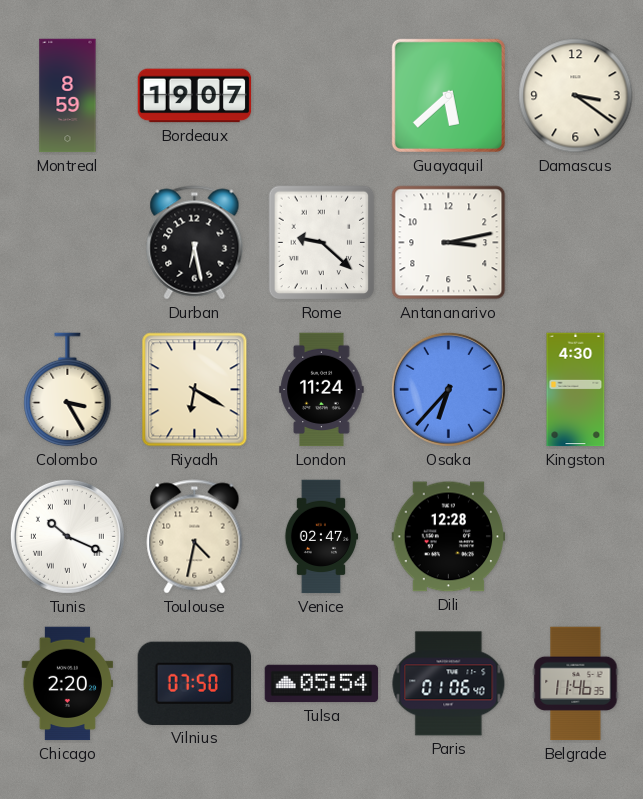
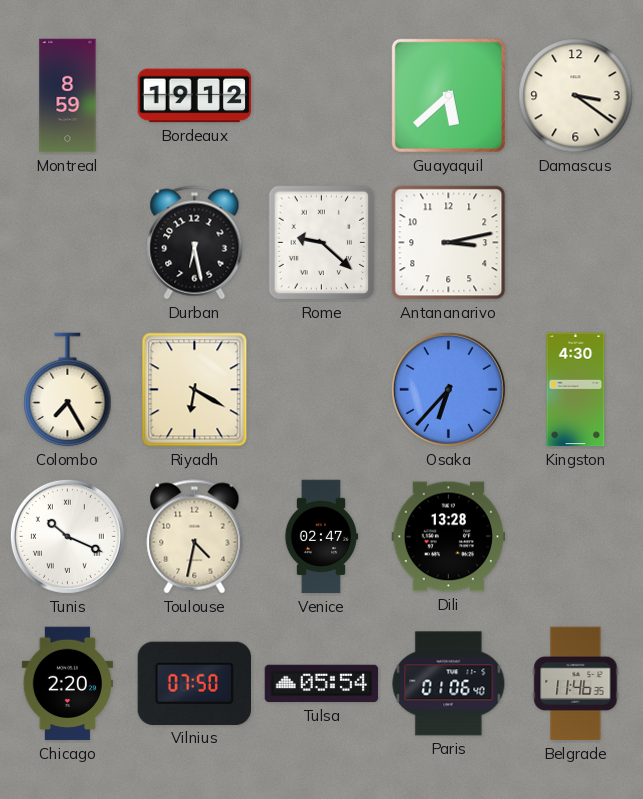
Bordeaux: 19:07 -> 19:12
Colombo: 3:25 -> 7:25
London: 11:24 -> none
Dili: 12:28 -> 13:28
